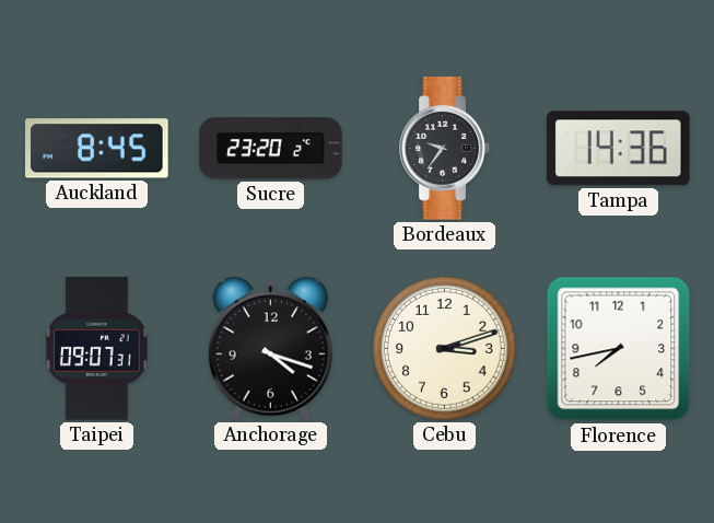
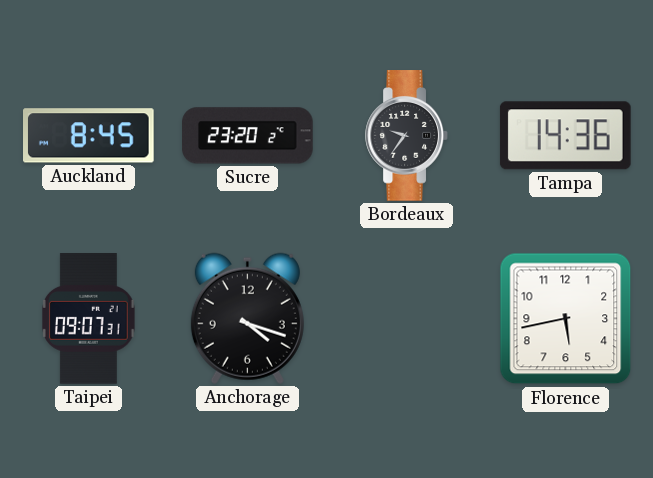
Cebu: 3:12 -> none
Florence: 7:43 -> 5:43
